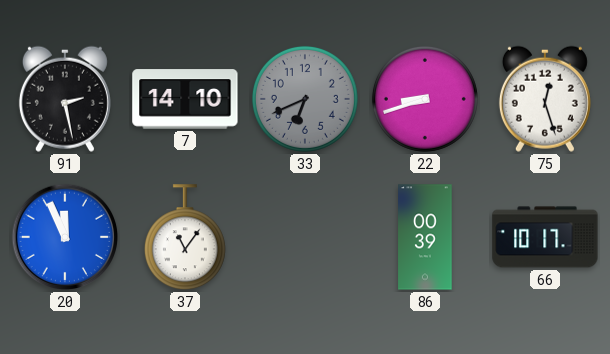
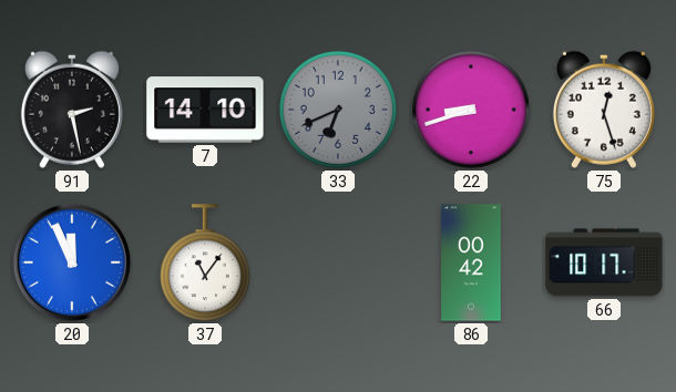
86: 00:39 -> 00:42
